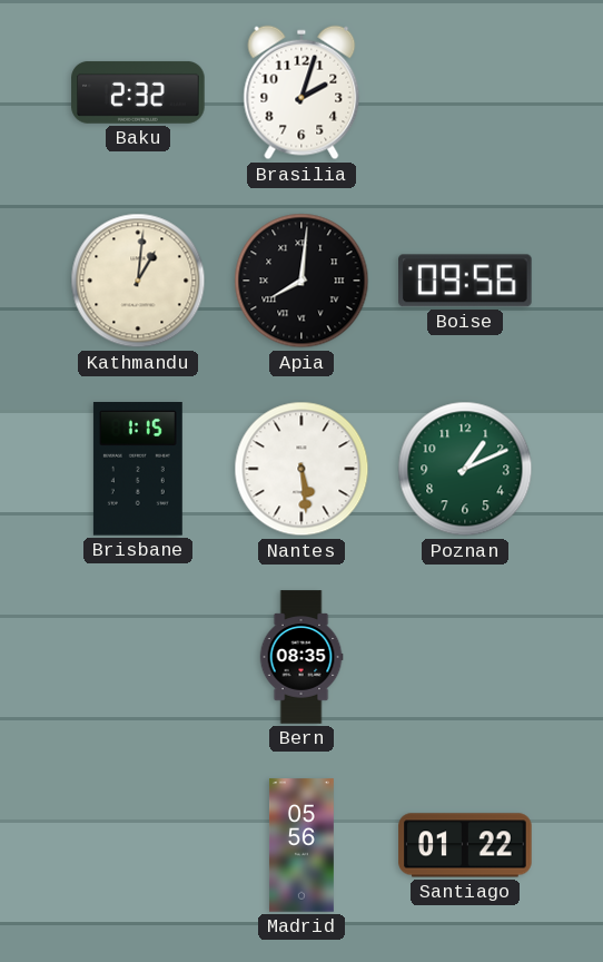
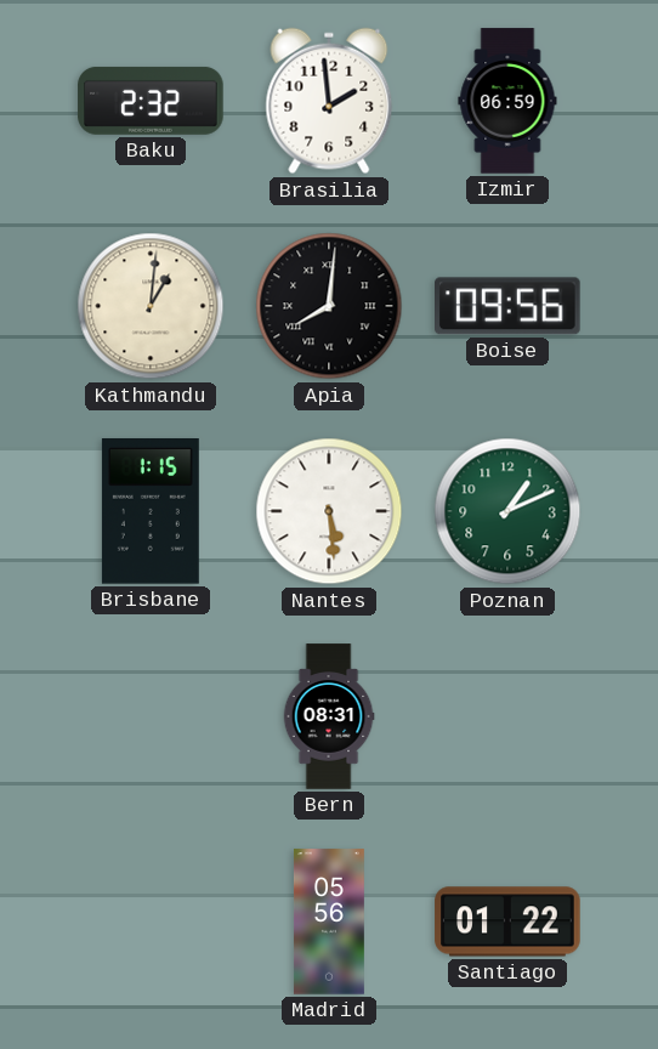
Brasilia: 2:03 -> 1:59
Izmir: none -> 06:59
Bern: 08:35 -> 08:31
